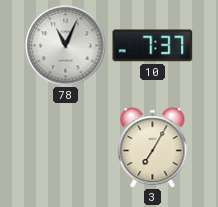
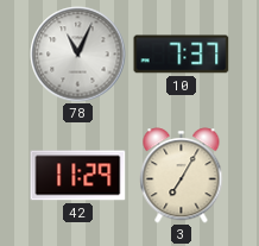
42: none -> 11:29
